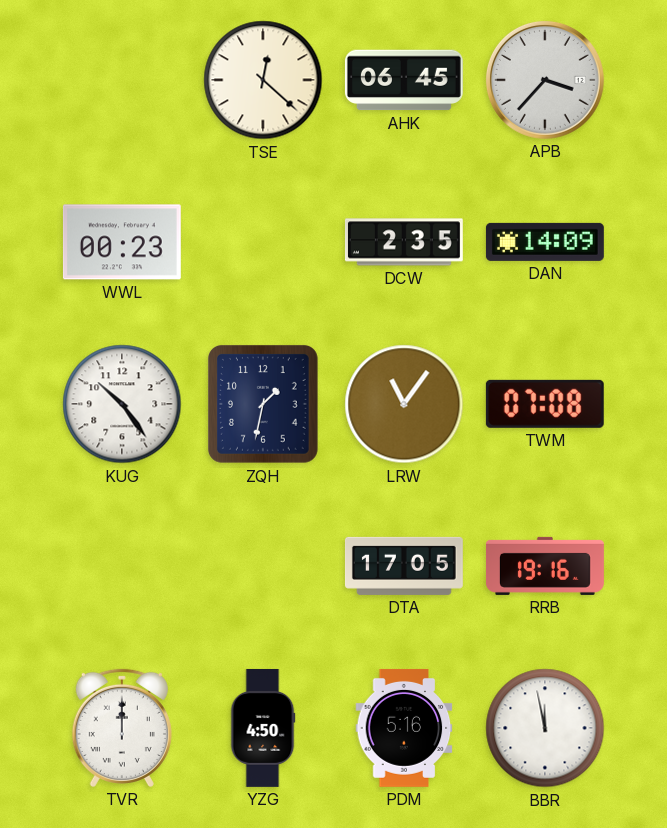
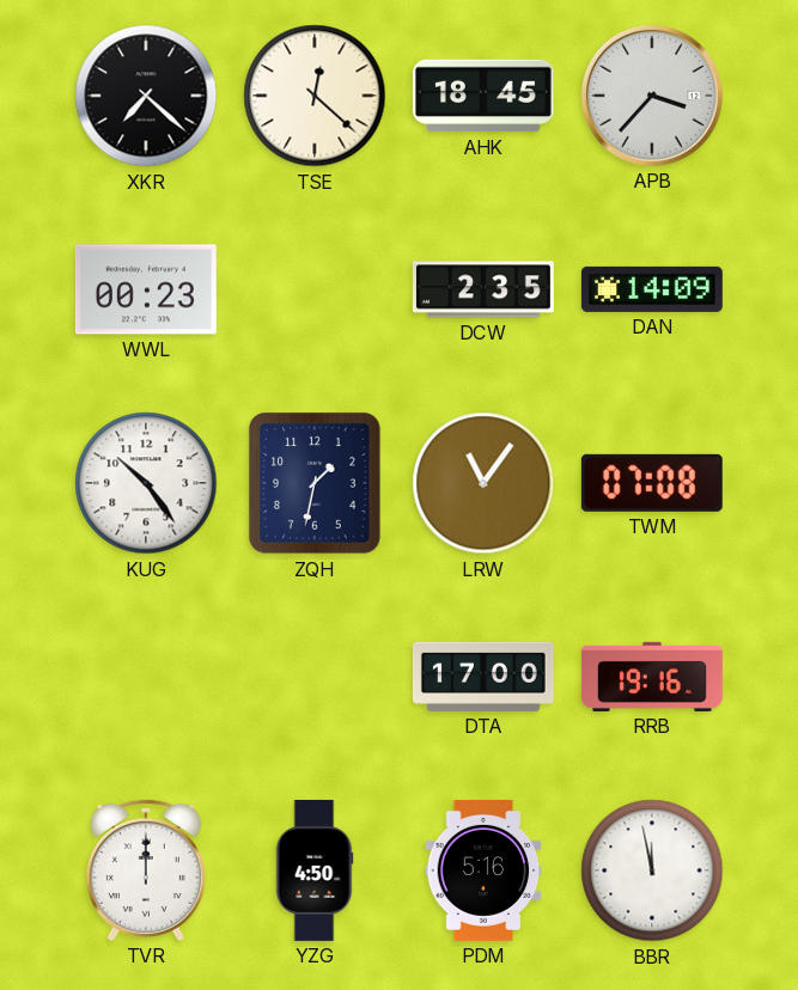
XKR: none -> 7:22
AHK: 06:45 -> 18:45
DTA: 17:05 -> 17:00
